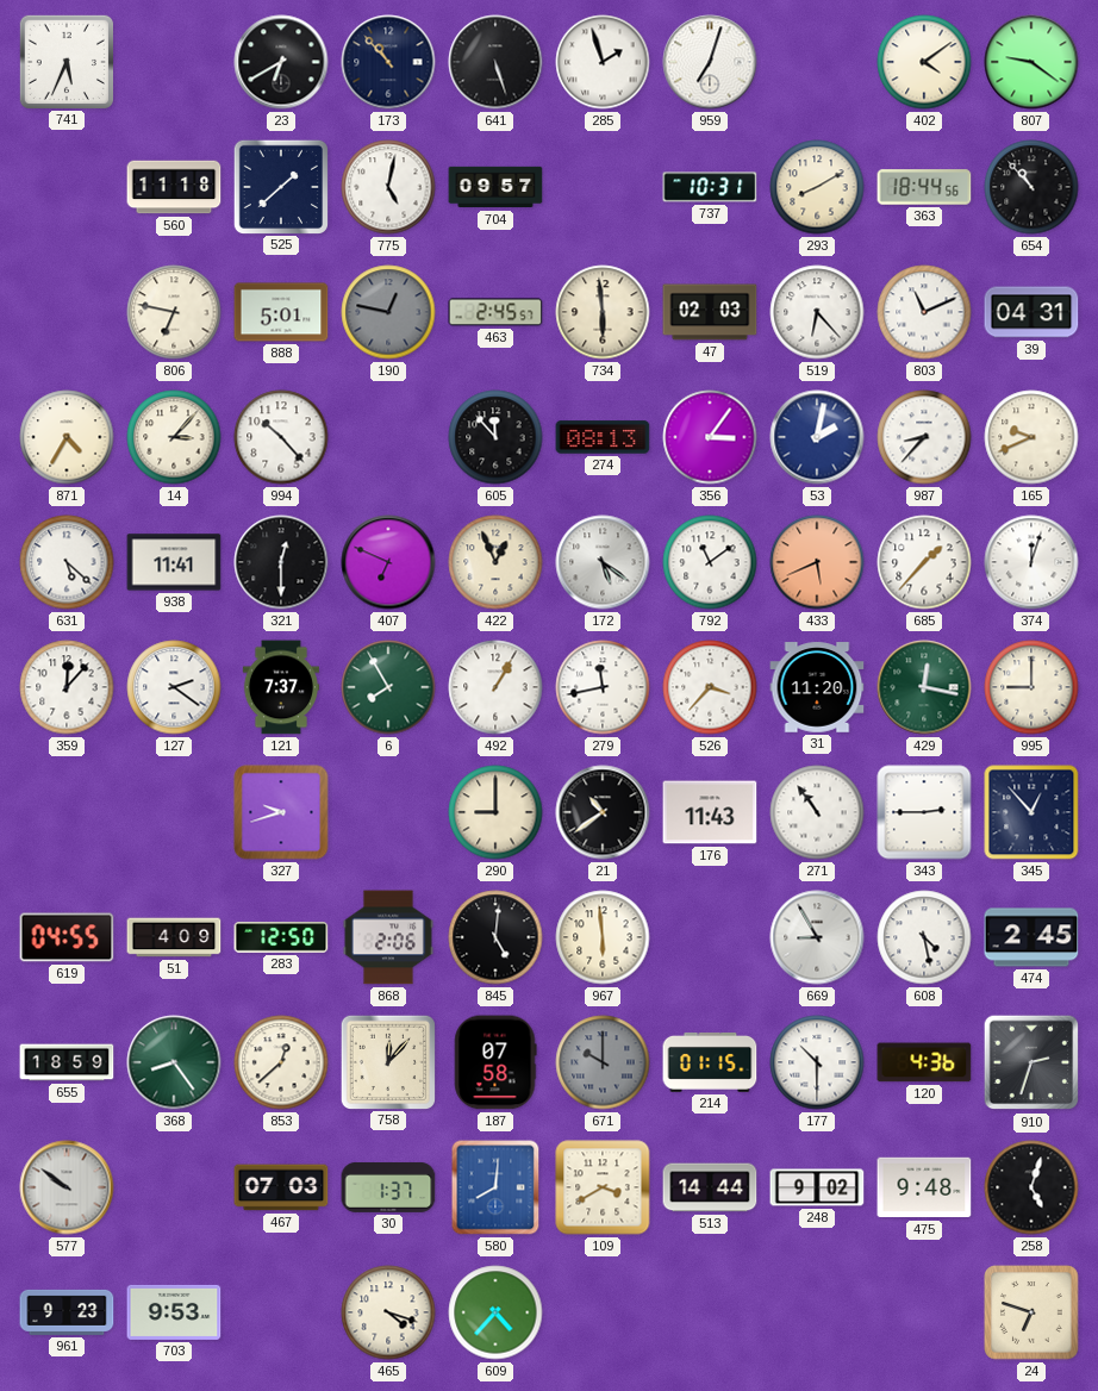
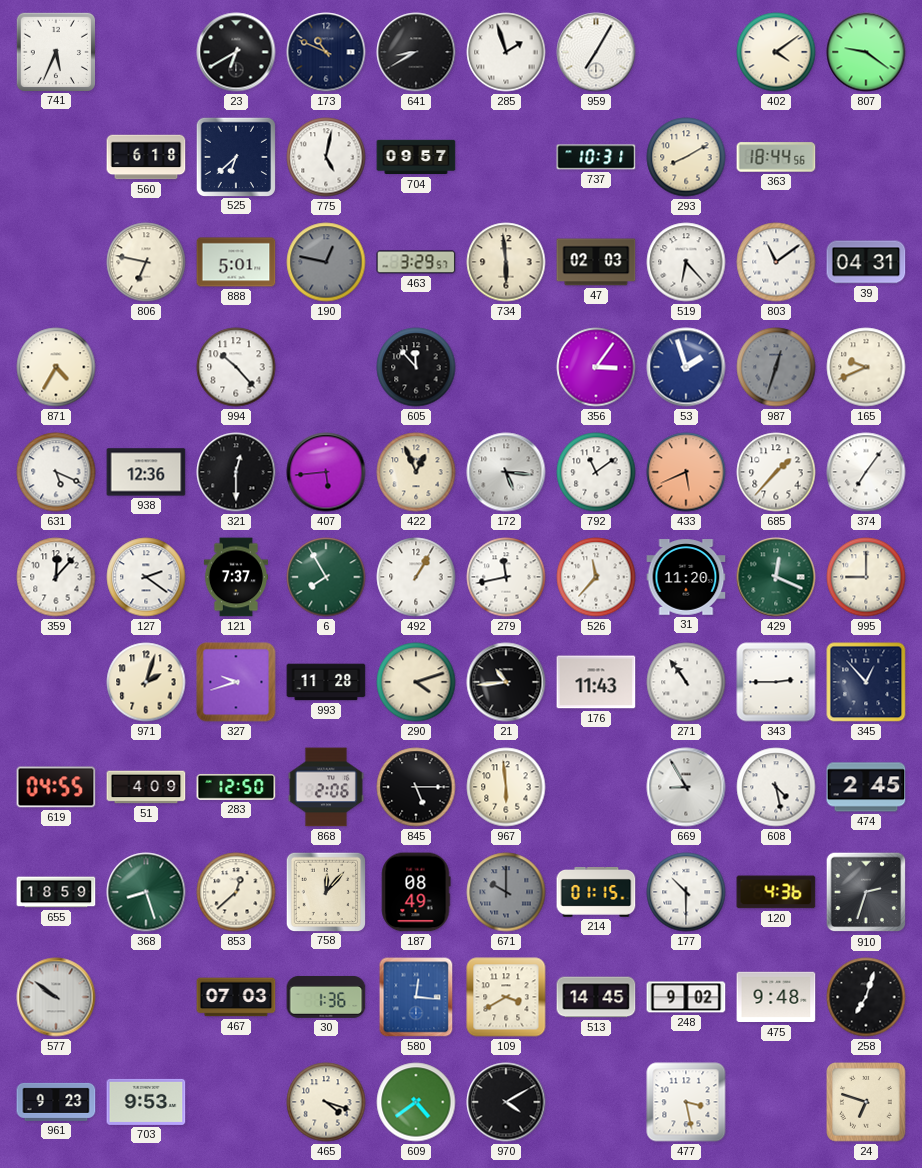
173: 10:53 -> 10:49
641: 5:27 -> 8:40
959: 7:03 -> 7:05
560: 11:18 -> 6:18
525: 1:38 -> 6:38
654: 10:53 -> none
463: 2:45 -> 3:29
803: 11:11 -> 11:09
14: 3:07 -> none
274: 08:13 -> none
53: 2:02 -> 1:57
987: 8:37 -> 12:33
987 dial: white -> grey
631: 5:22 -> 5:19
938: 11:41 -> 12:36
407: 6:49 -> 5:44
172: 5:21 -> 5:16
374: 12:03 -> 7:06
526: 3:37 -> 11:37
429: 12:17 -> 12:19
971: none -> 2:03
993: none -> 11:28
290: 9:00 -> 4:12
21: 10:39 -> 10:44
845: 5:01 -> 5:15
368: 8:24 -> 8:27
187: 07:58 -> 08:49
30: 1:37 -> 1:36
580: 8:01 -> 12:16
513: 14:44 -> 14:45
258: 5:03 -> 7:03
609: 4:37 -> 4:39
970: none -> 4:10
477: none -> 3:28
